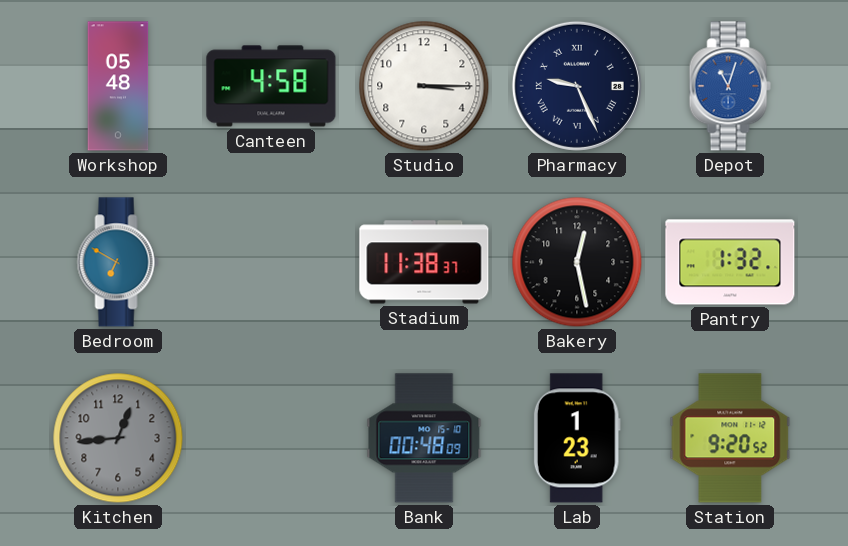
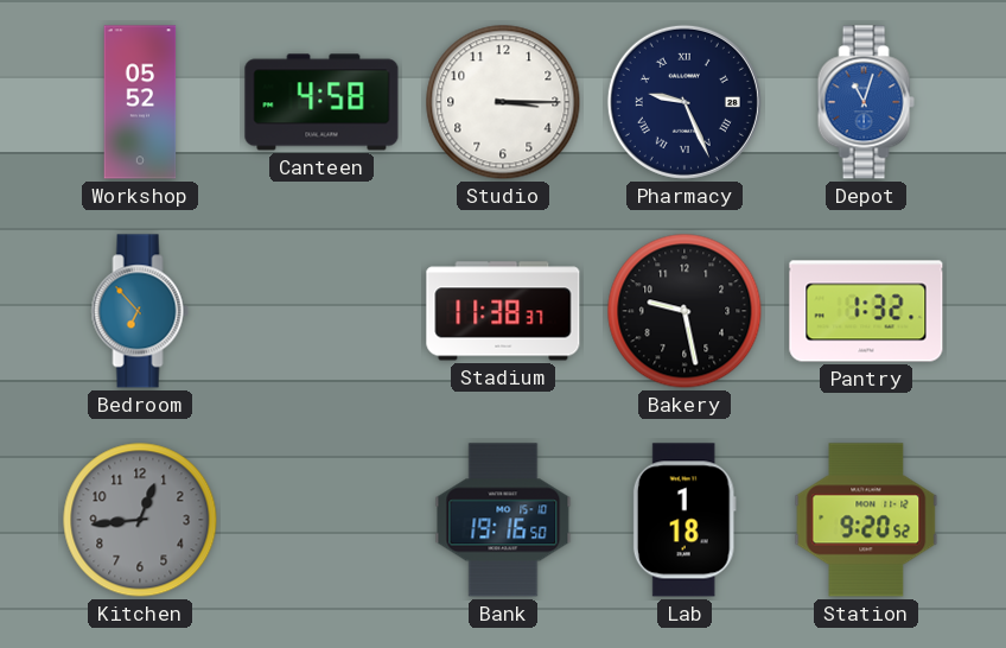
Workshop: 05:48 -> 05:52
Bedroom: 6:50 -> 6:53
Bakery: 12:28 -> 9:28
Bank: 00:48 -> 19:16
Lab: 1:23 -> 1:18
